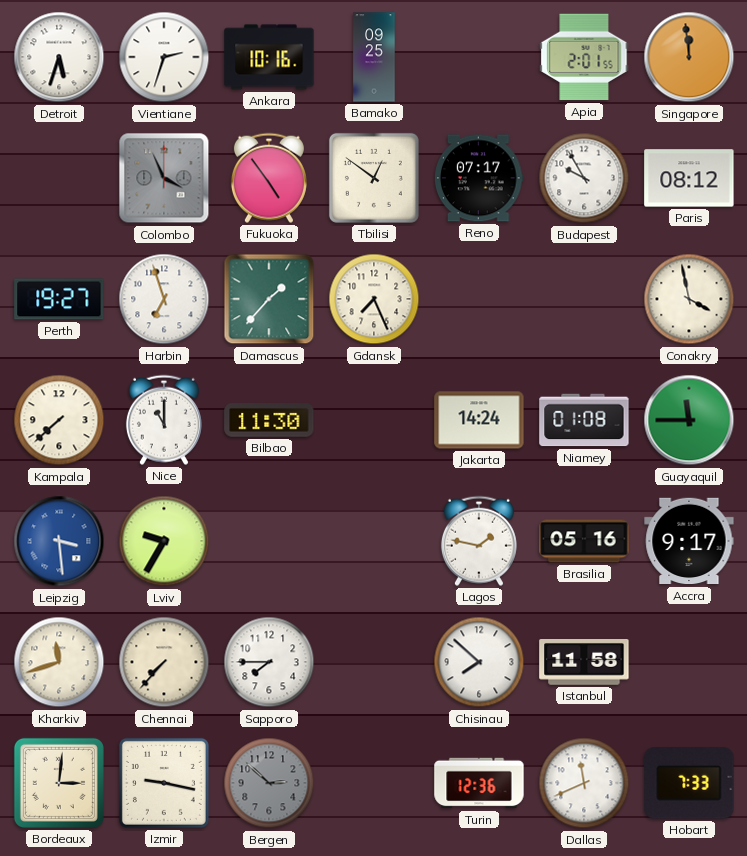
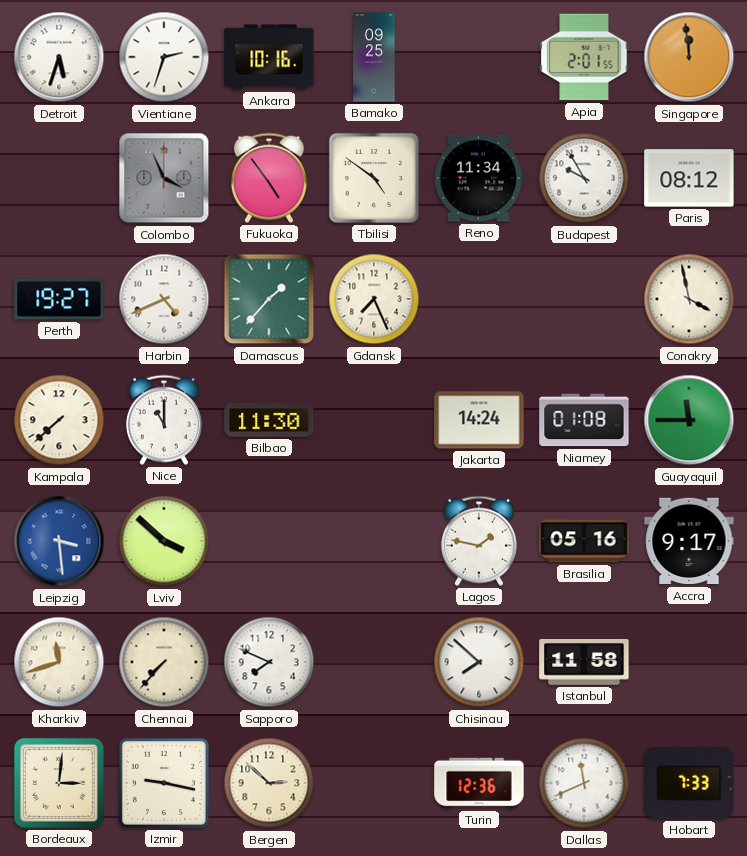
Tbilisi: 12:51 -> 4:51
Reno: 07:17 -> 11:34
Harbin: 6:57 -> 4:41
Lviv: 9:35 -> 3:52
Sapporo: 7:45 -> 7:49
Bergen dial: grey -> cream
